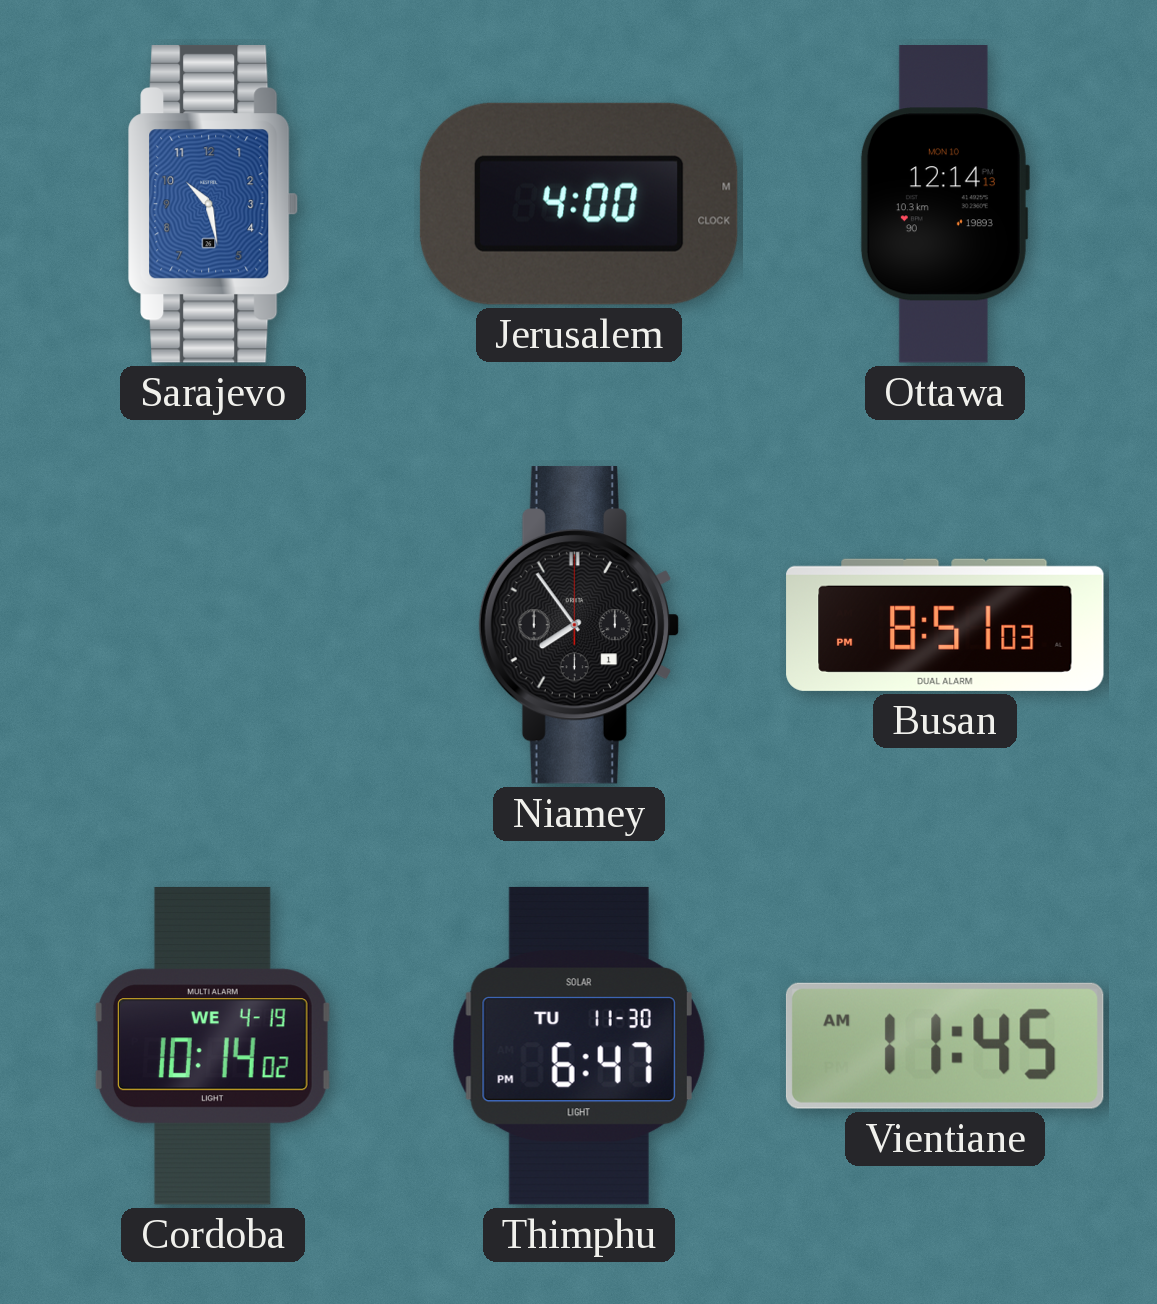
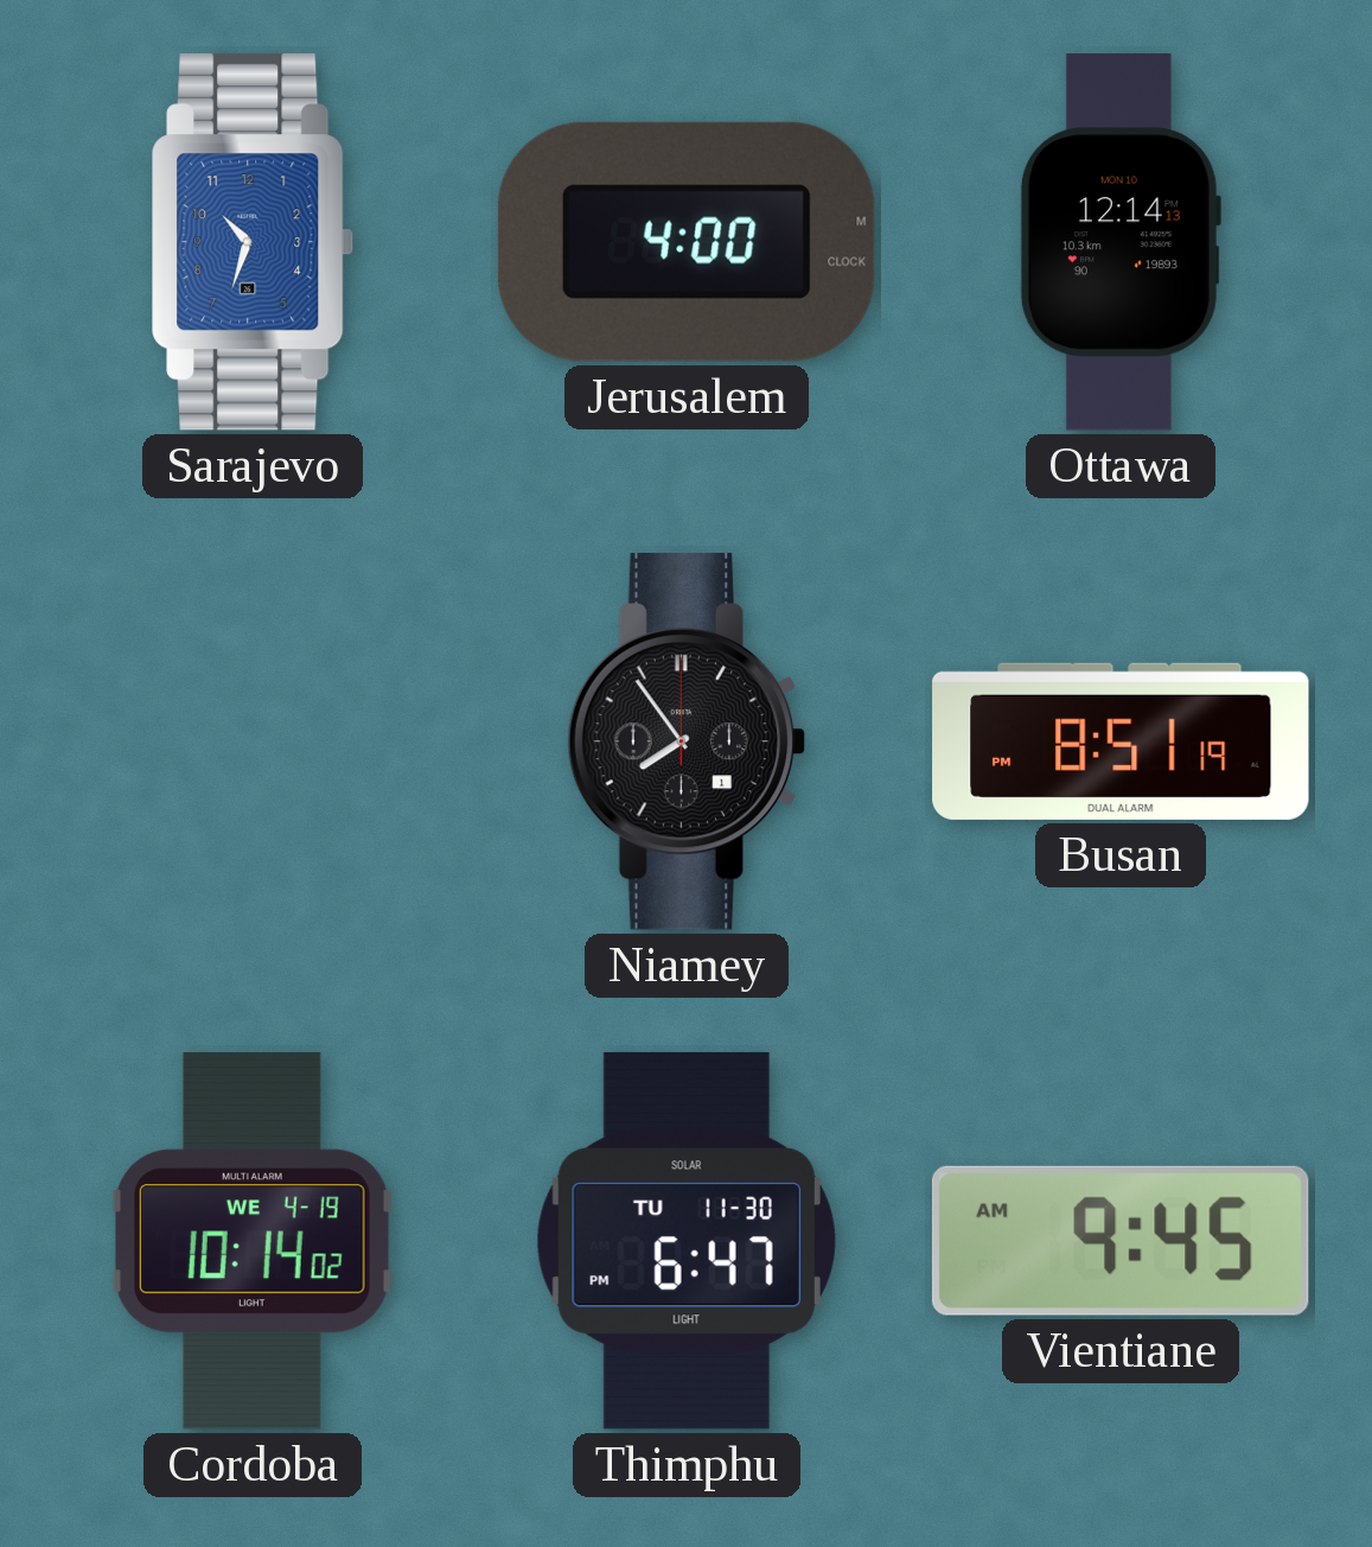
Sarajevo: 10:28 -> 10:33
Busan: 8:51:03 PM -> 8:51:19 PM
Vientiane: 11:45 -> 9:45
